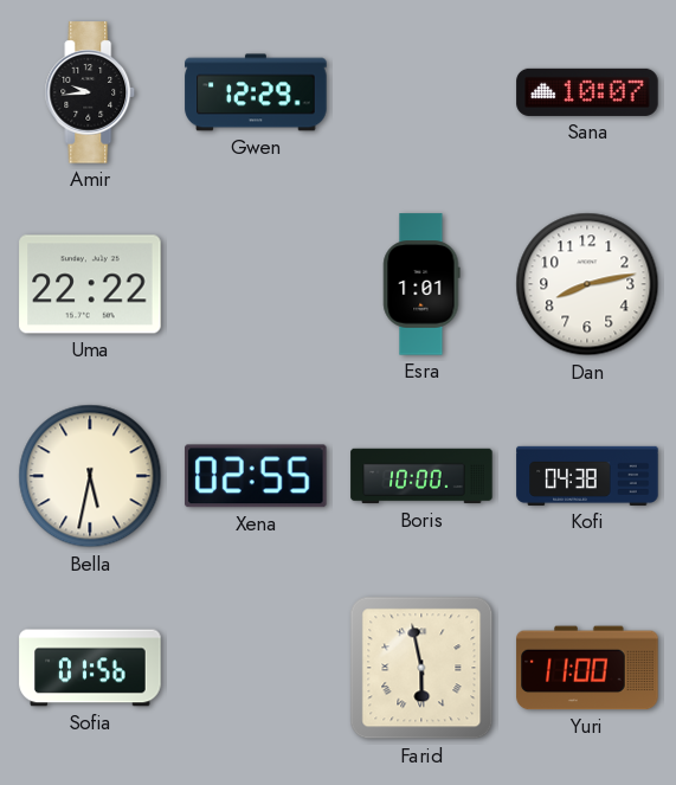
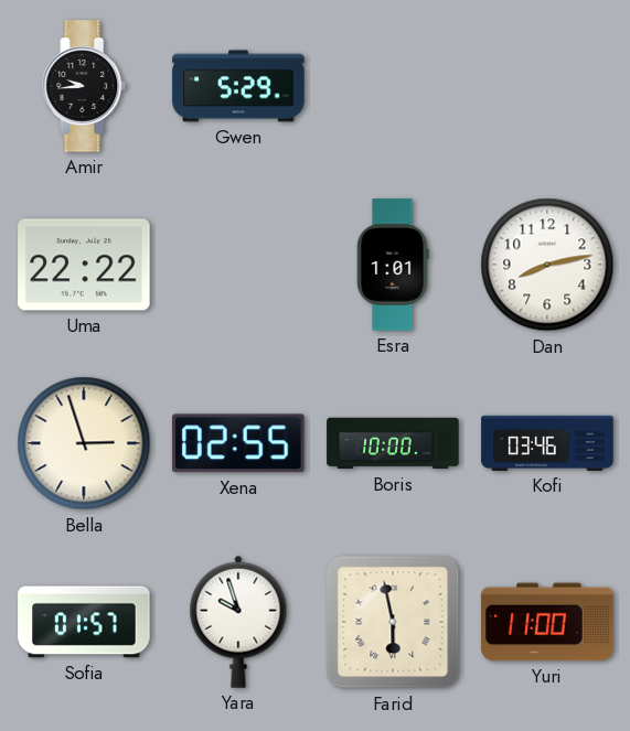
Gwen: 12:29 -> 5:29
Sana: 10:07 -> none
Bella: 5:32 -> 2:57
Kofi: 04:38 -> 03:46
Sofia: 01:56 -> 01:57
Yara: none -> 9:57
